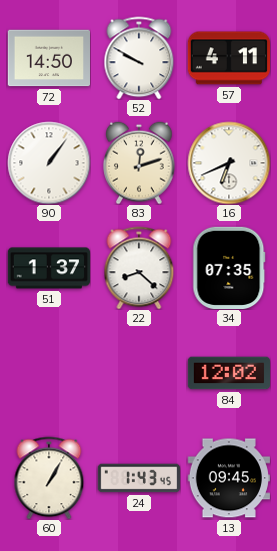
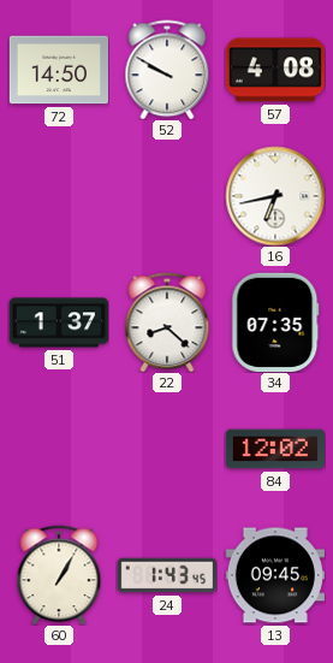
57: 4:11 -> 4:08
90: 1:06 -> none
83: 12:12 -> none
16: 6:41 -> 6:43
